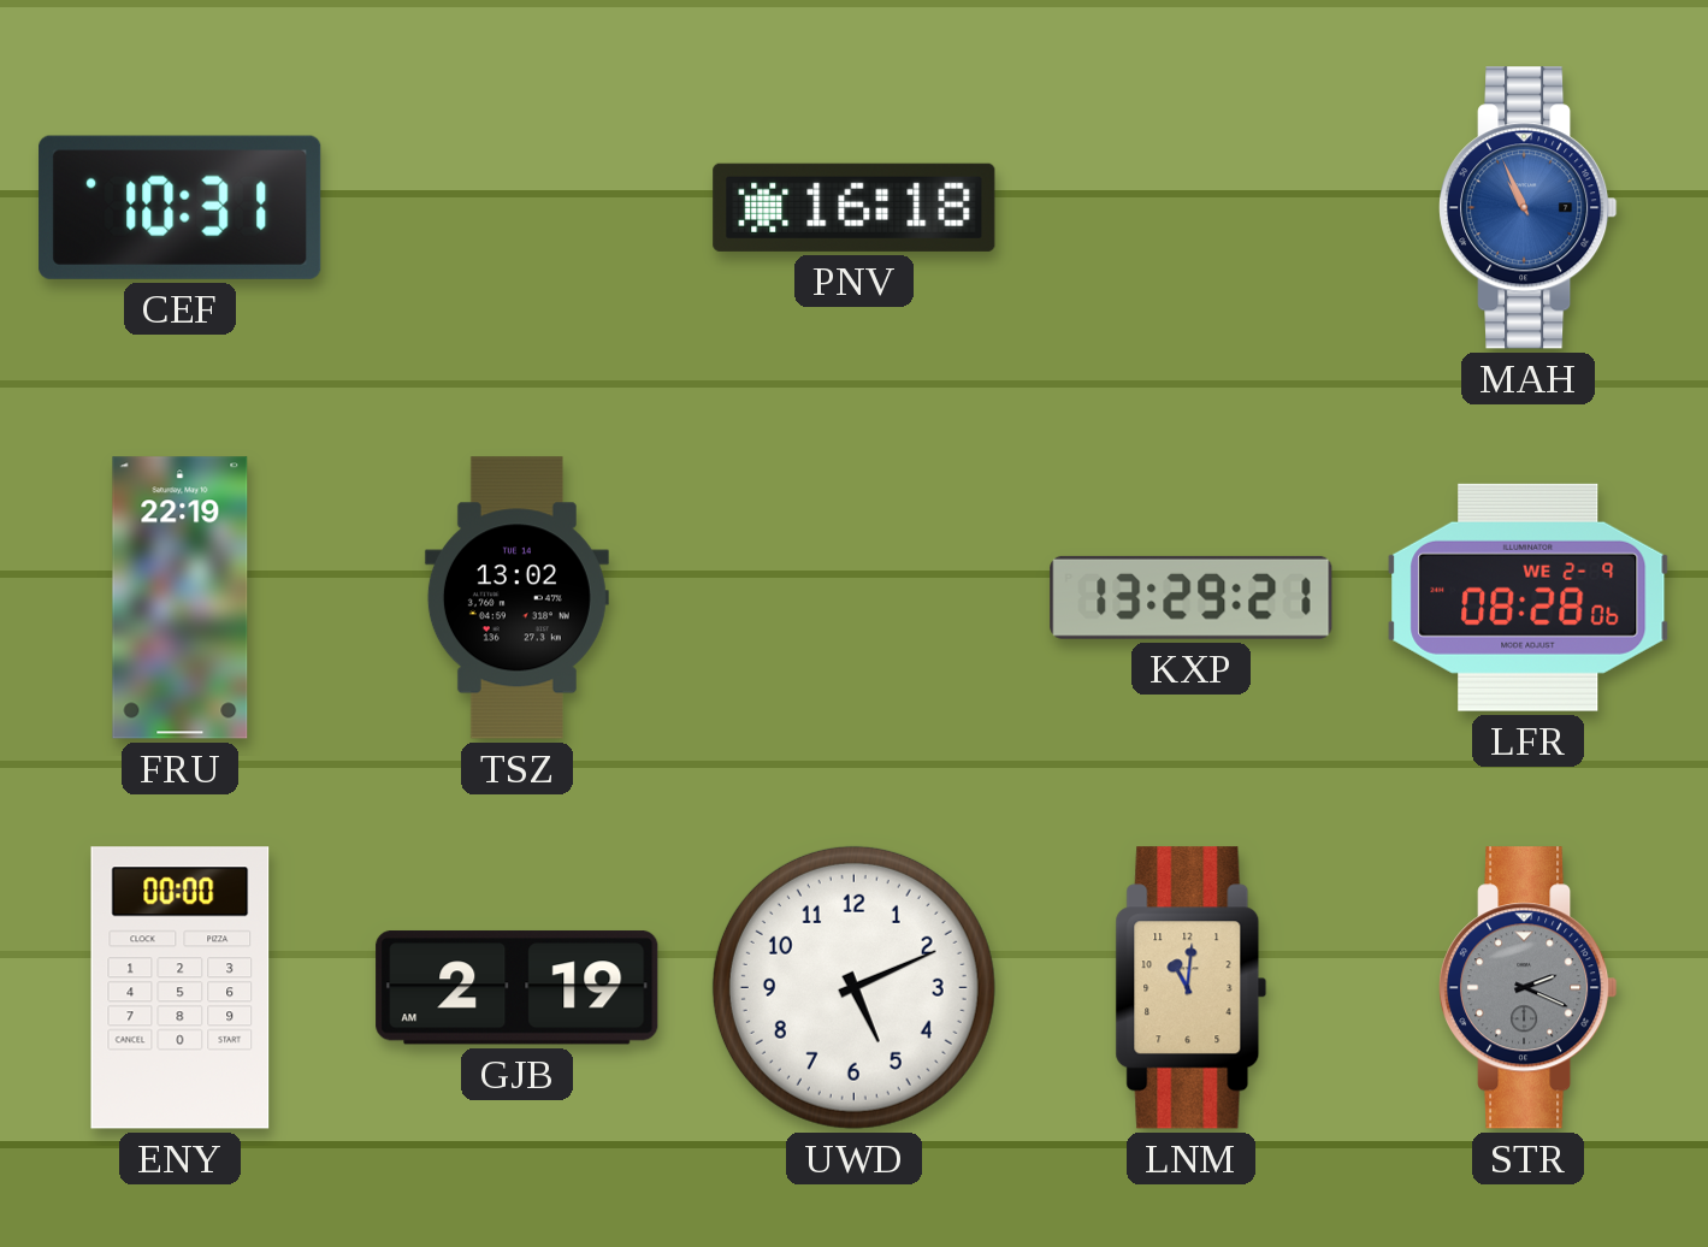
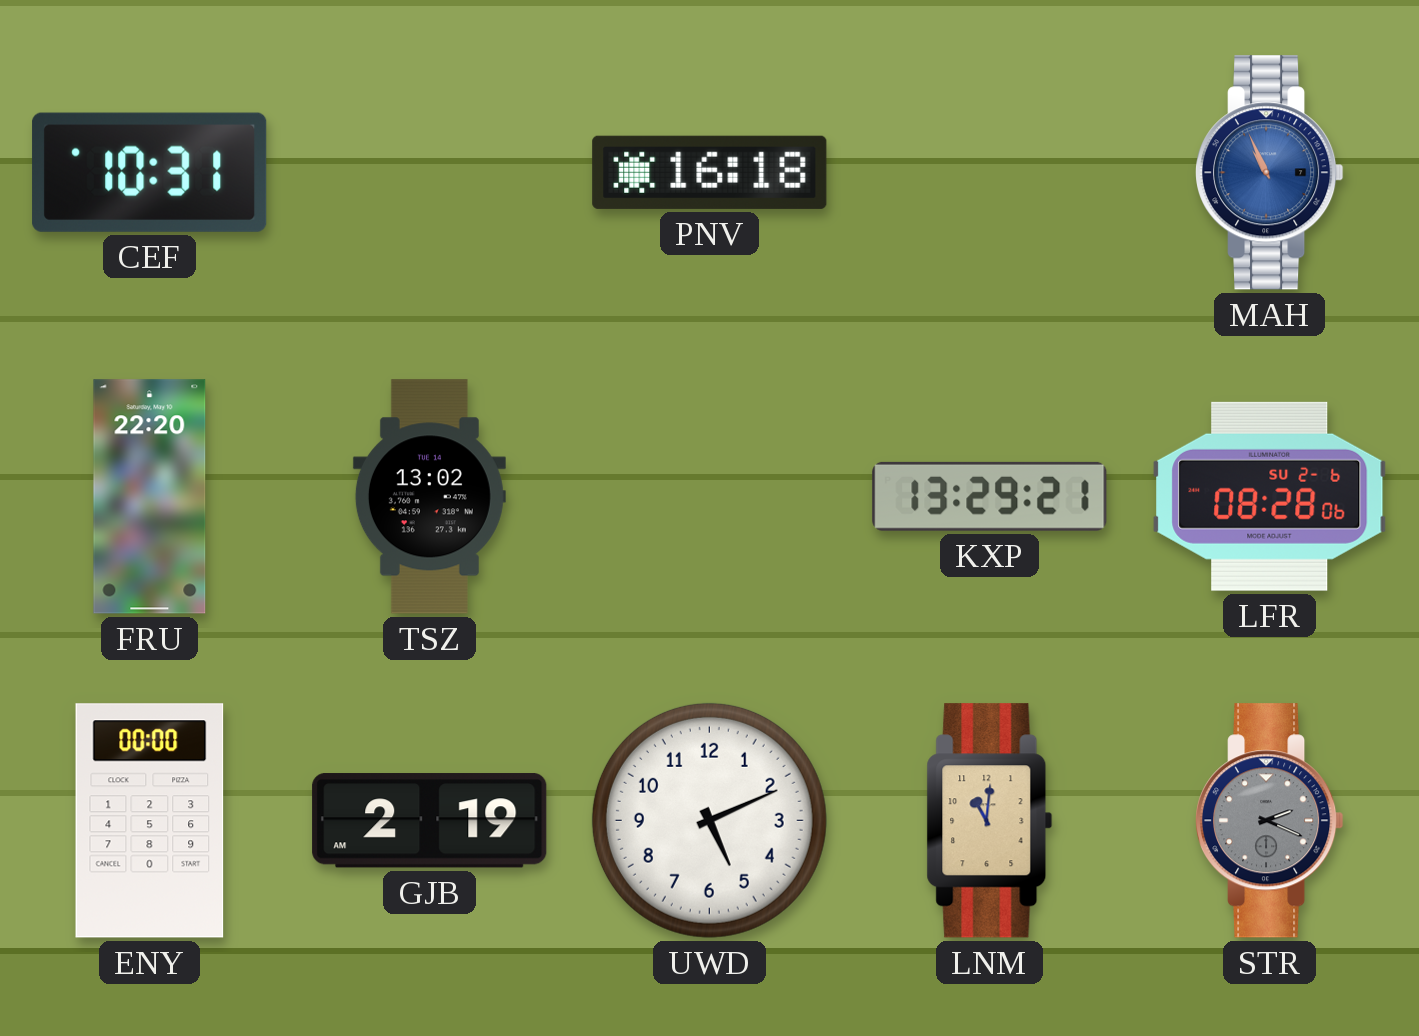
FRU: 22:19 -> 22:20
LFR date: WE 2-9 -> SU 2-6
